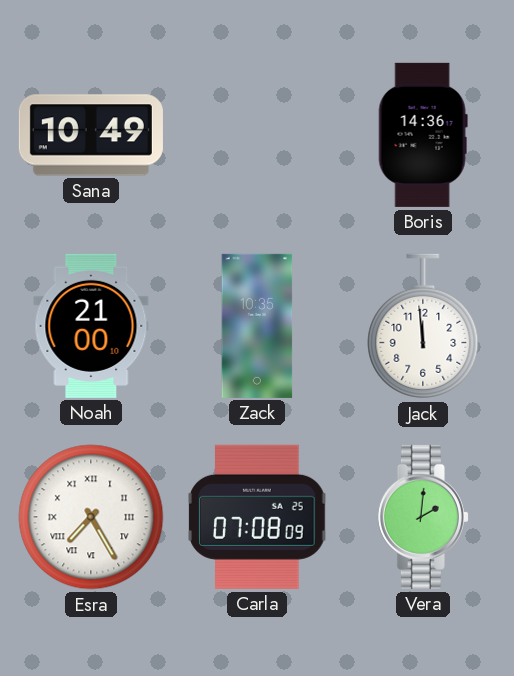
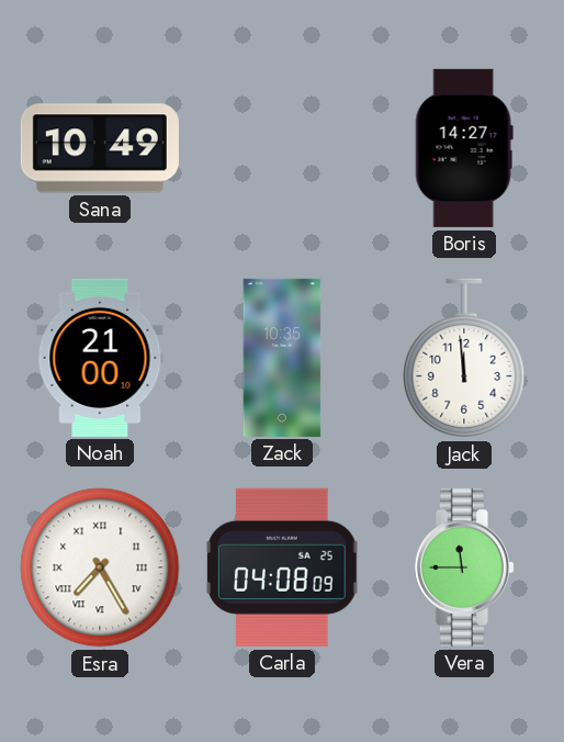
Boris: 14:36 -> 14:27
Carla: 07:08 -> 04:08
Vera: 2:01 -> 11:45
